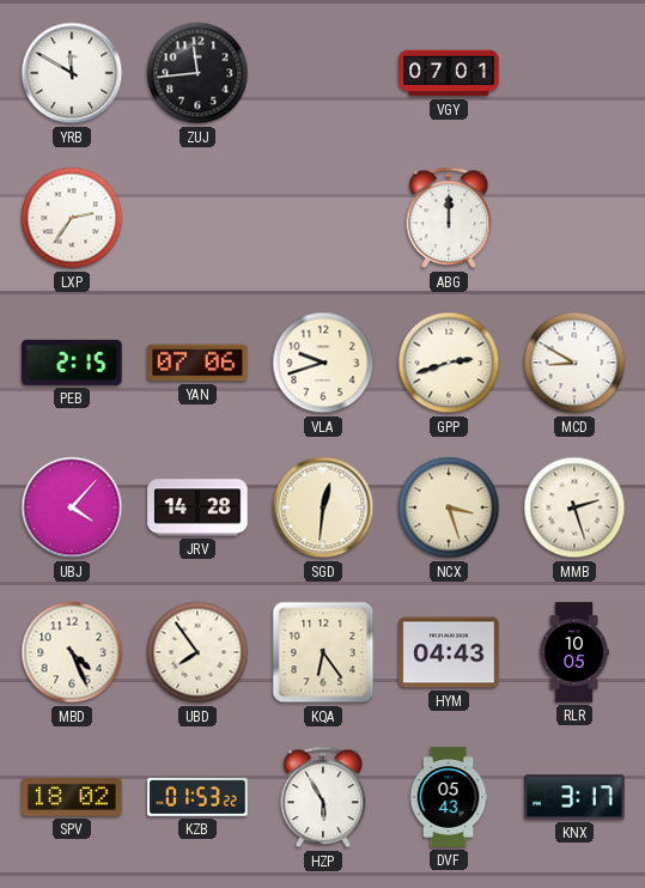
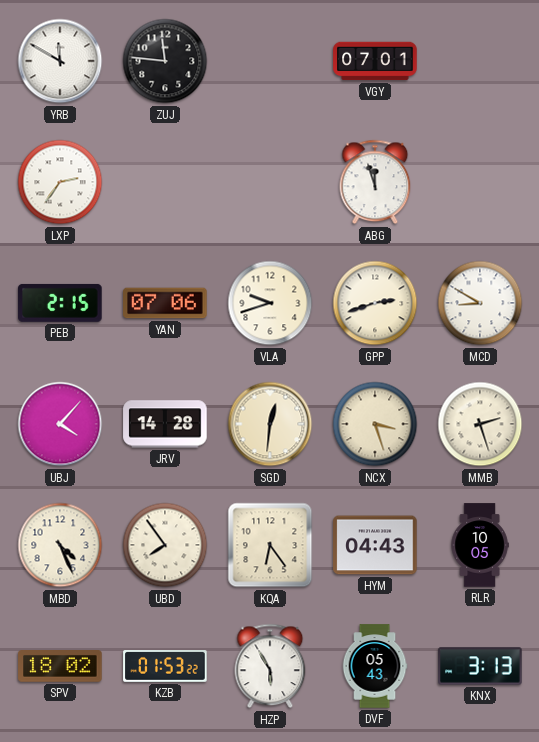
ZUJ: 11:44 -> 11:46
ABG: 12:00 -> 11:57
KNX: 3:17 -> 3:13
